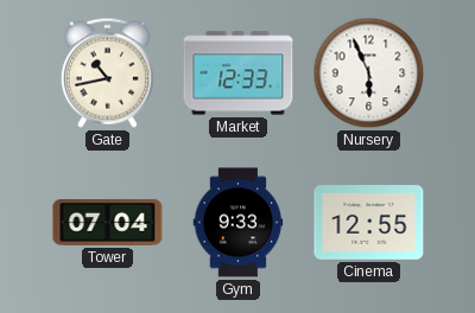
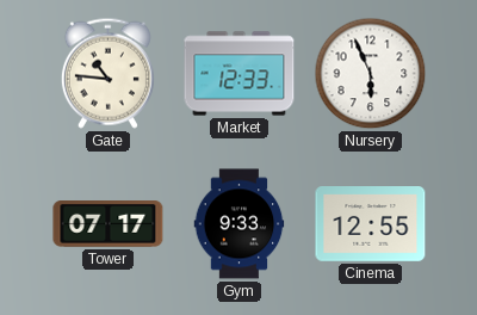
Gate: 10:43 -> 10:46
Tower: 07:04 -> 07:17
